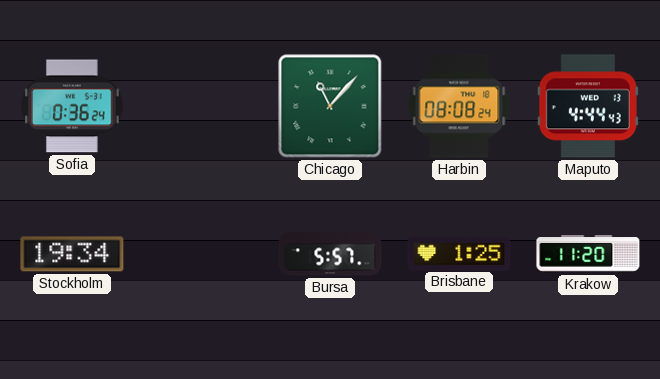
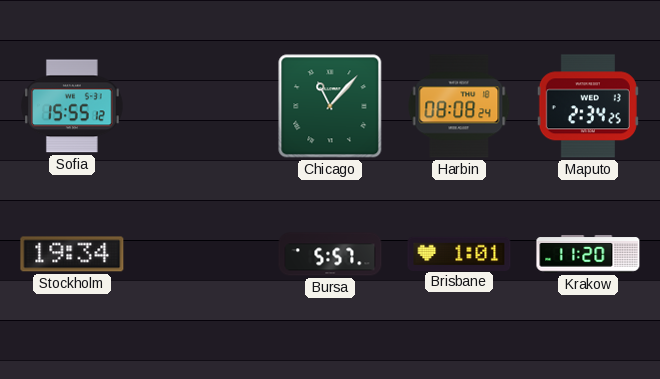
Sofia: 0:36 -> 15:55
Maputo: 4:44 -> 2:34
Brisbane: 1:25 -> 1:01
